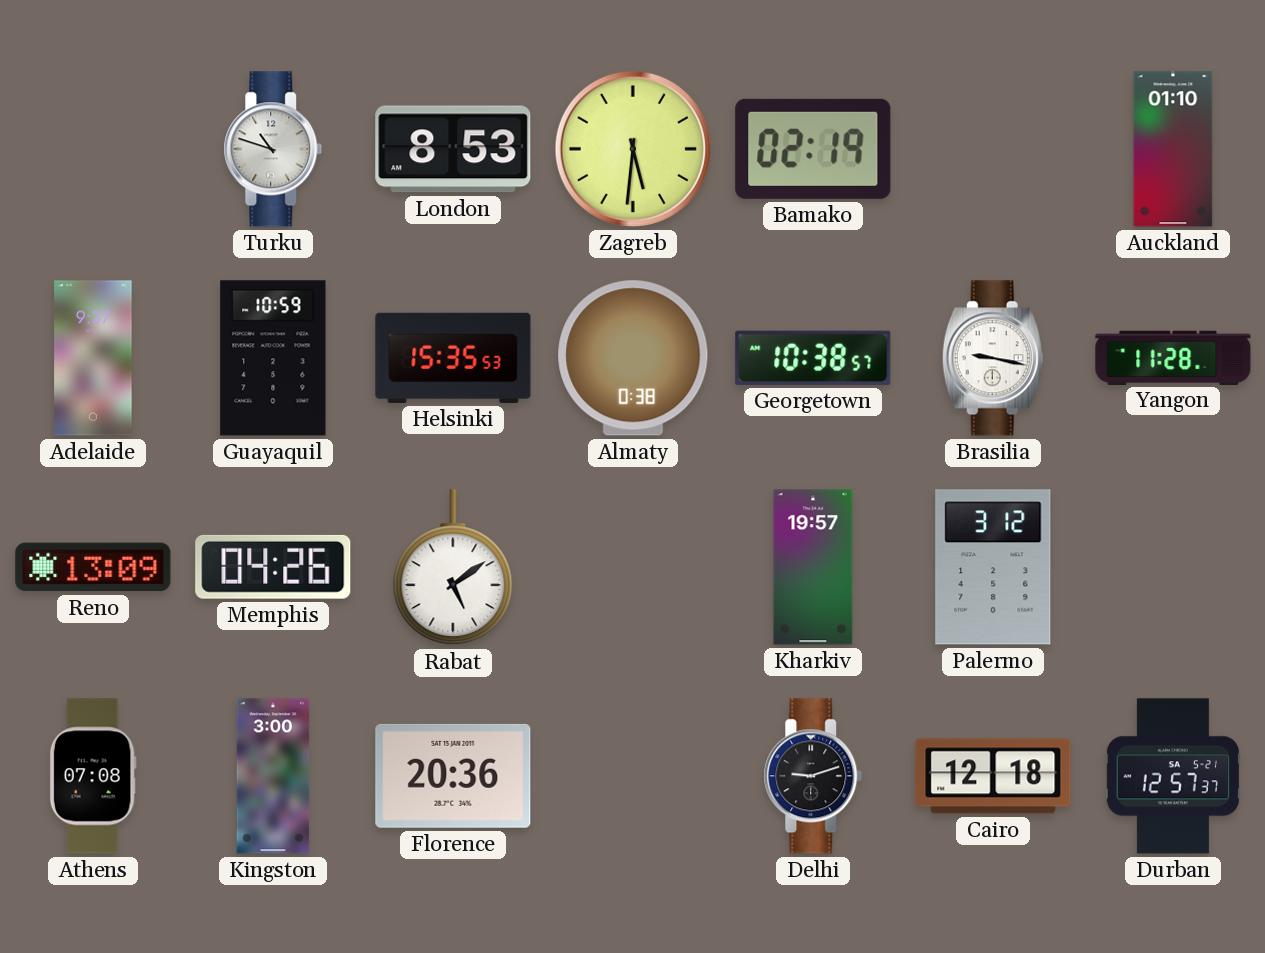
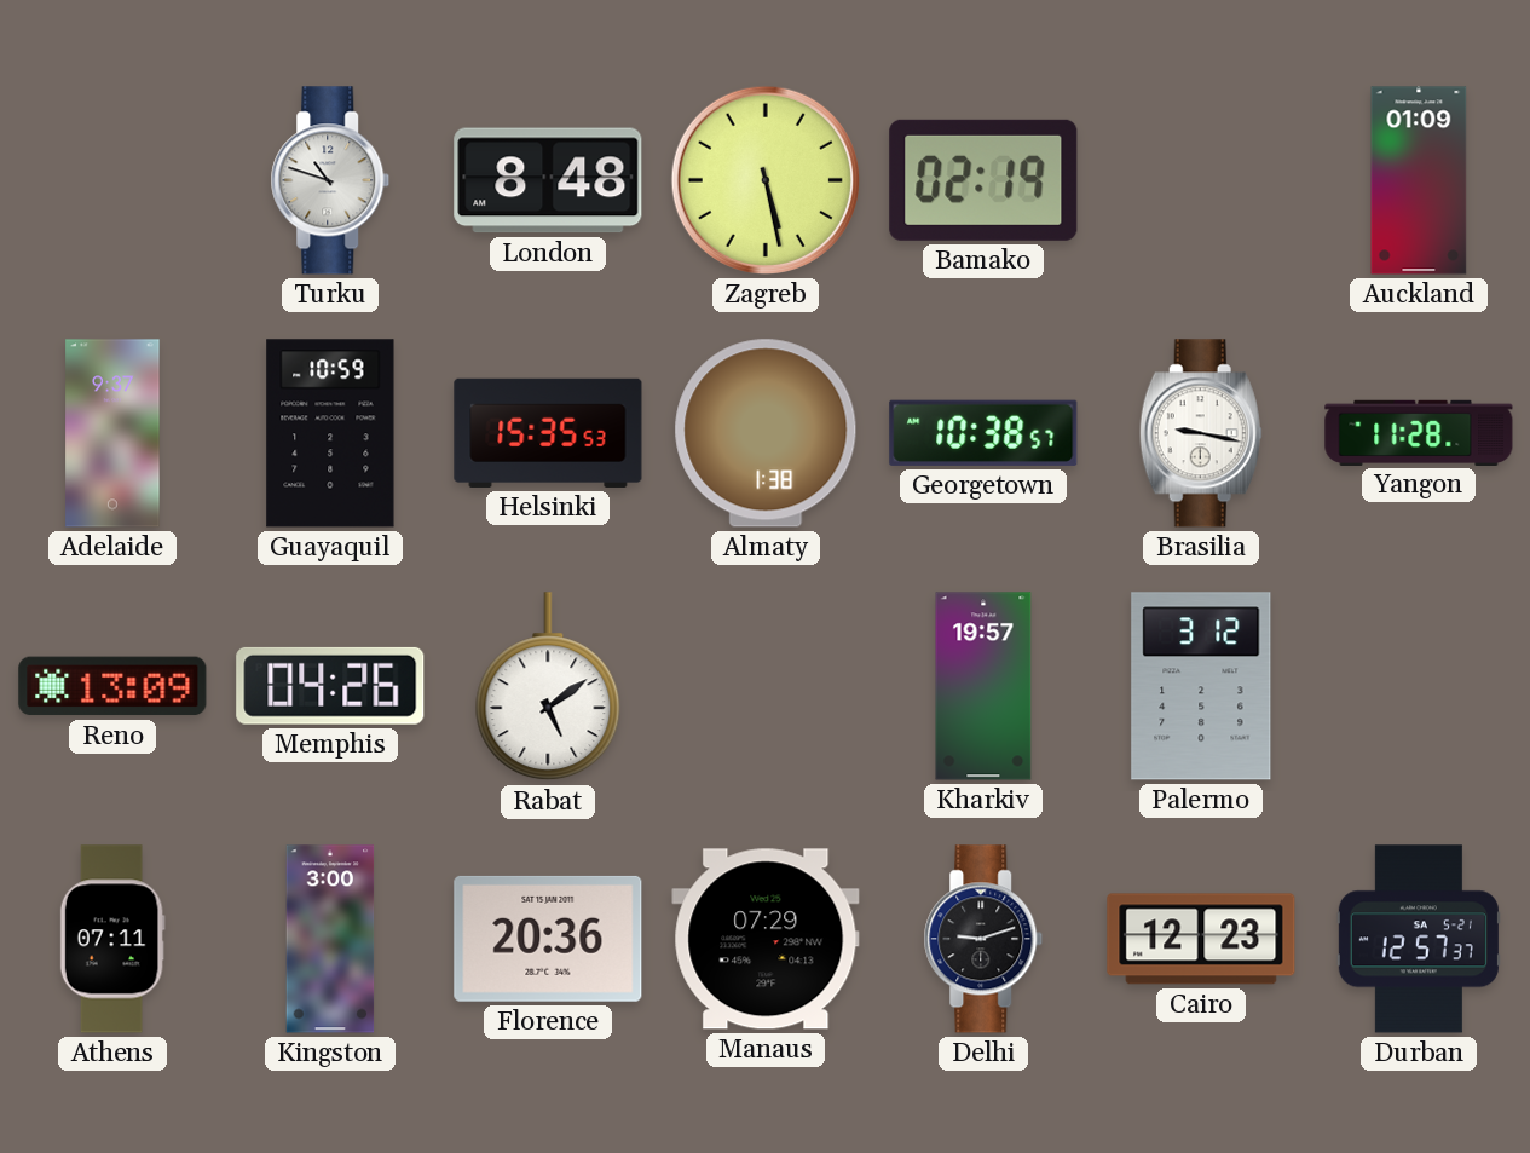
London: 8:53 -> 8:48
Zagreb: 5:31 -> 5:28
Auckland: 01:10 -> 01:09
Almaty: 0:38 -> 1:38
Athens: 07:08 -> 07:11
Manaus: none -> 07:29
Cairo: 12:18 -> 12:23
